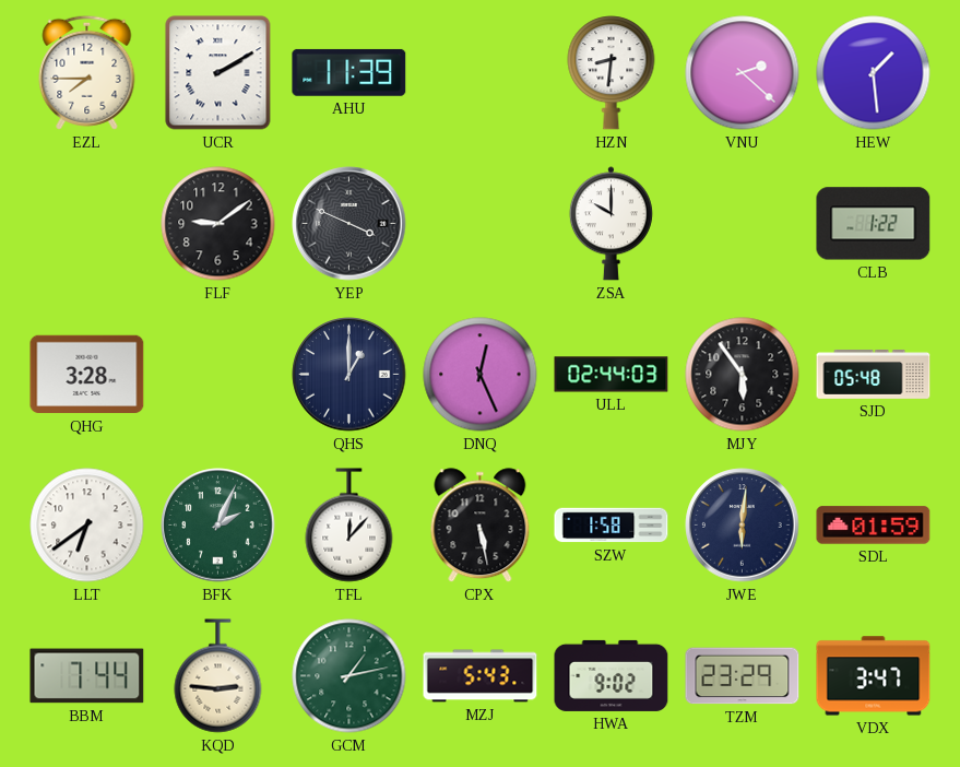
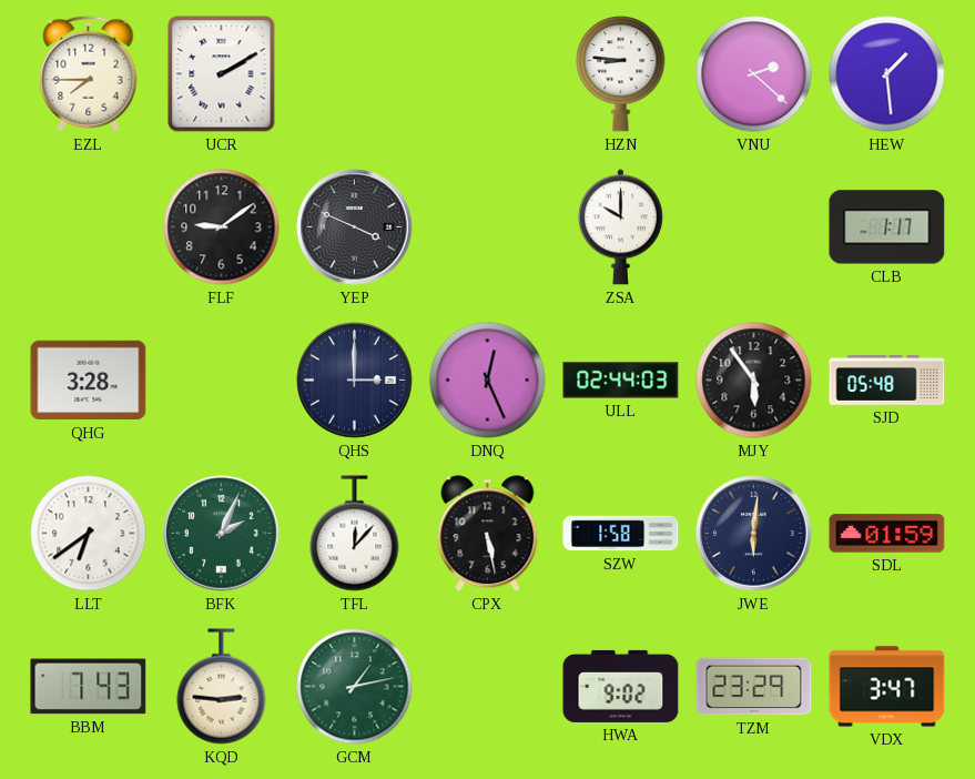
AHU: 11:39 -> none
HZN: 8:31 -> 8:46
CLB: 1:22 -> 1:17
QHS: 1:00 -> 3:00
BBM: 7:44 -> 7:43
MZJ: 5:43 -> none
